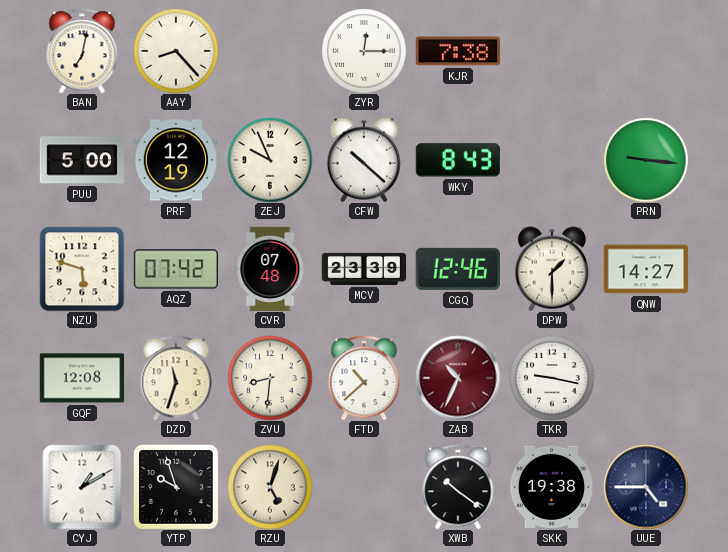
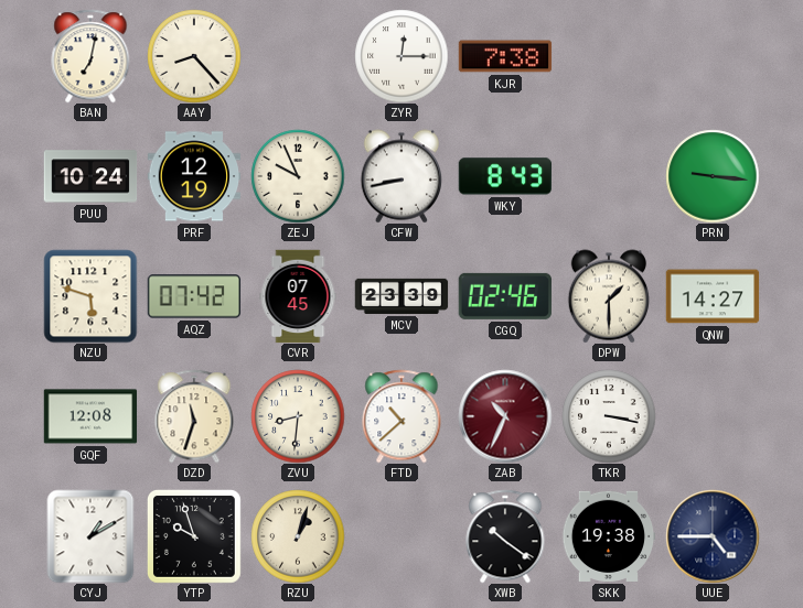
PUU: 5:00 -> 10:24
CFW: 10:22 -> 8:43
CVR: 07:48 -> 07:45
CGQ: 12:46 -> 02:46
TKR: 9:17 -> 3:17
RZU: 5:03 -> 1:03
